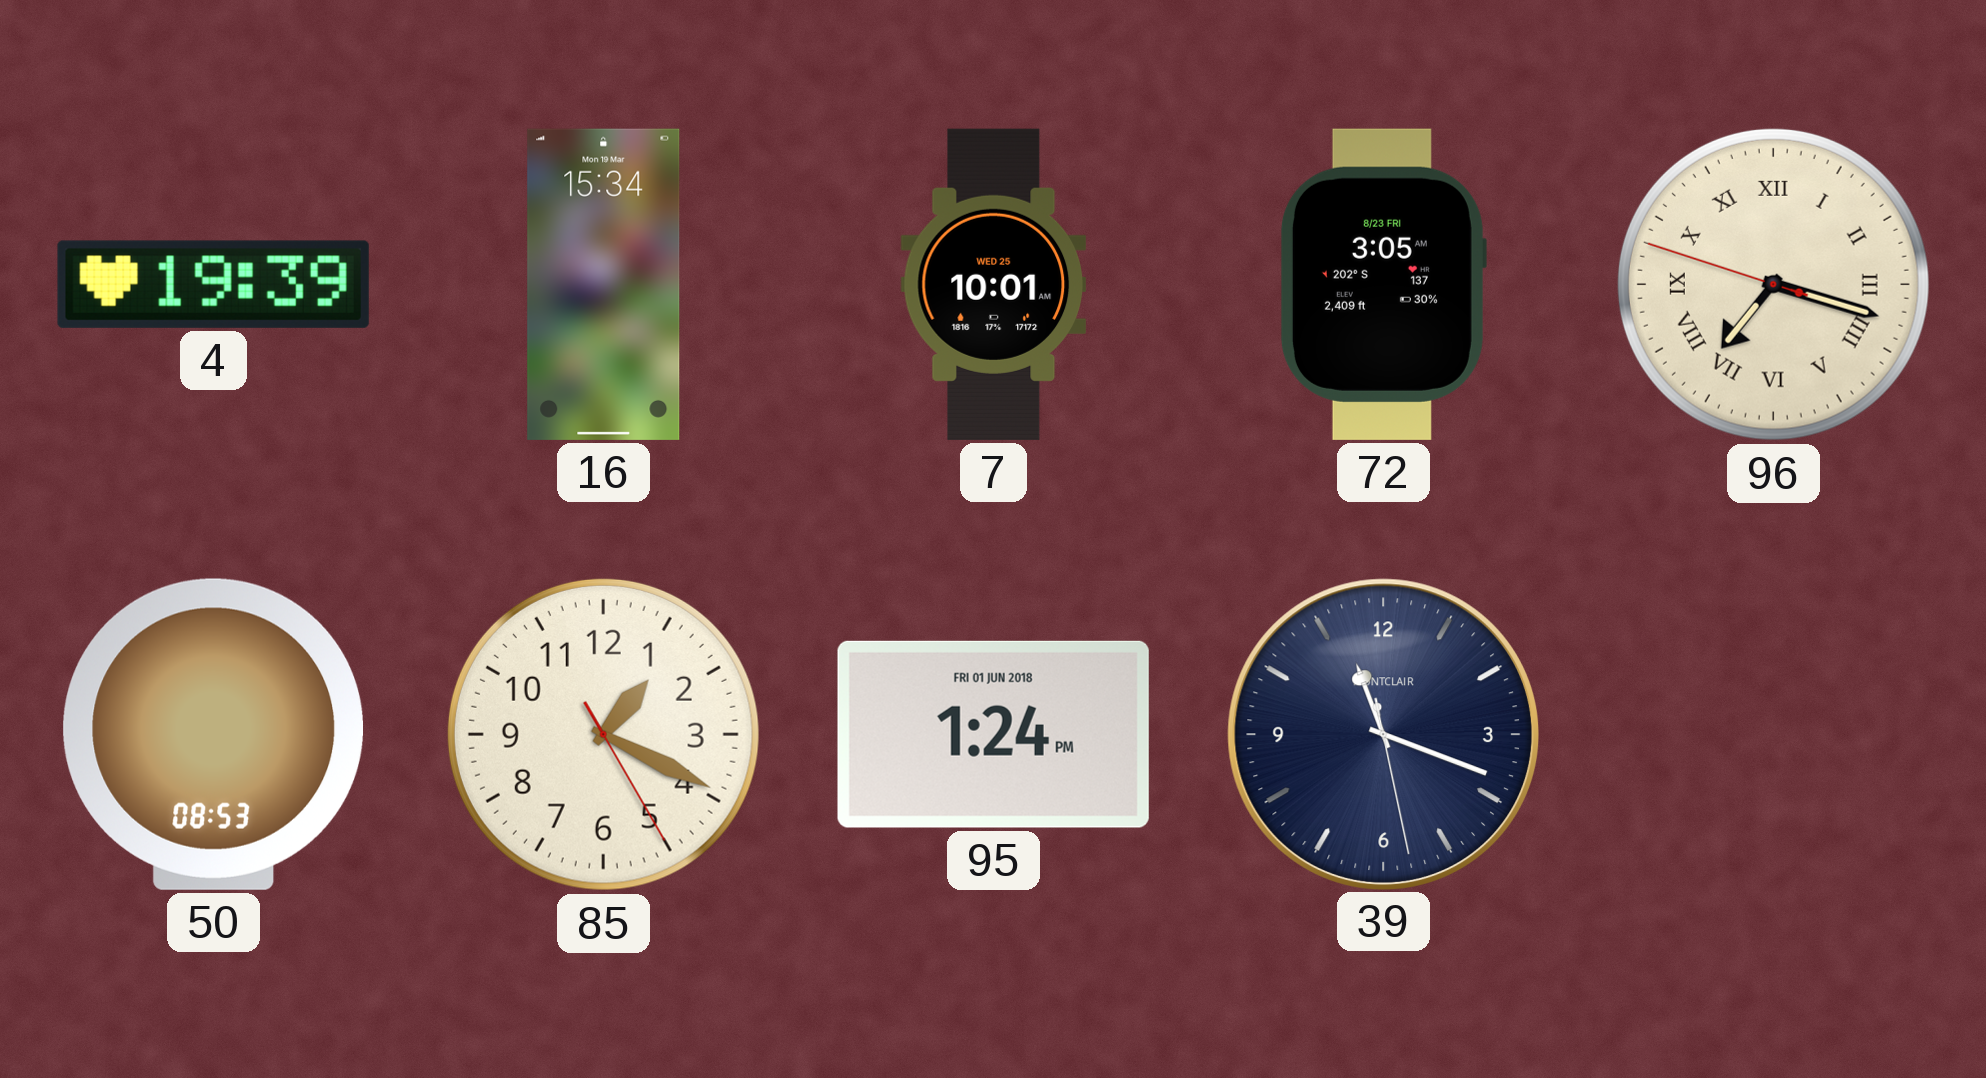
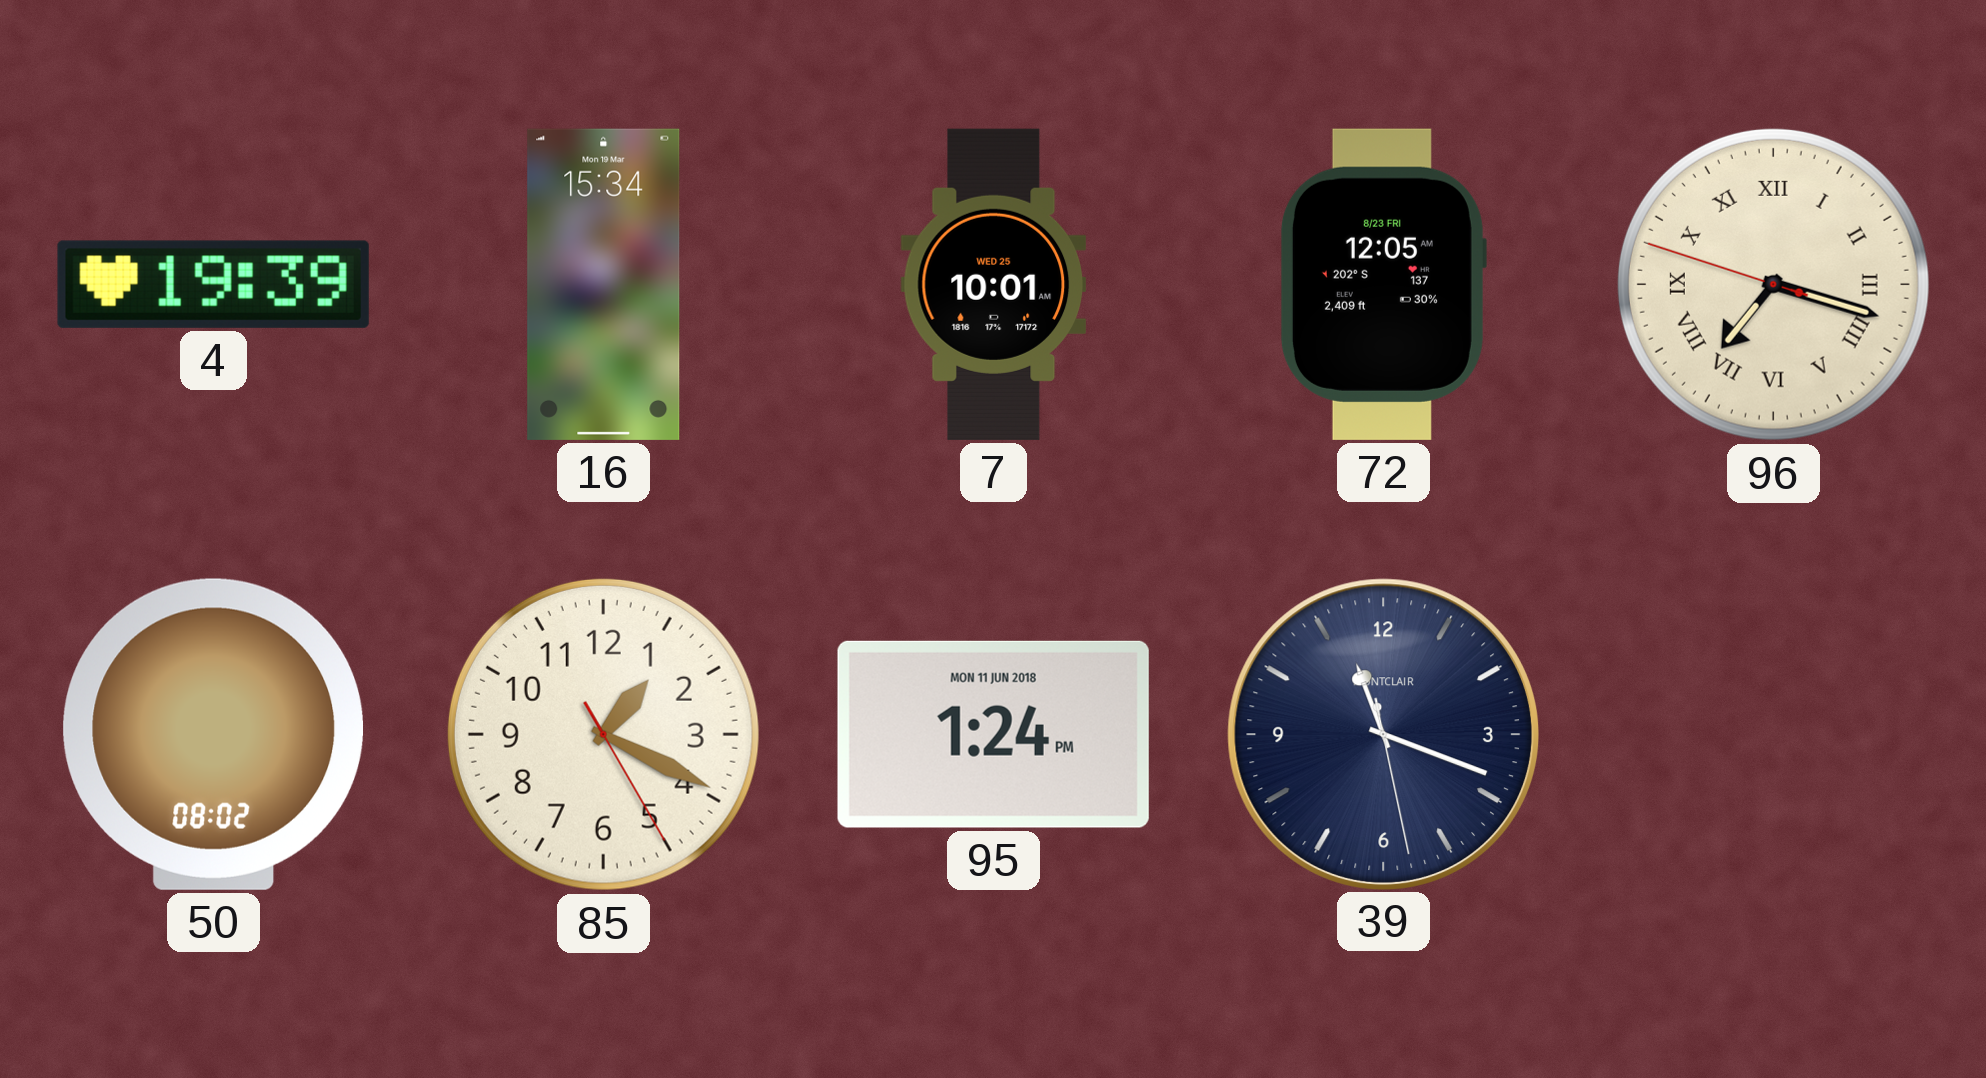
72: 3:05 -> 12:05
50: 08:53 -> 08:02
95 date: FRI 01 JUN 2018 -> MON 11 JUN 2018
